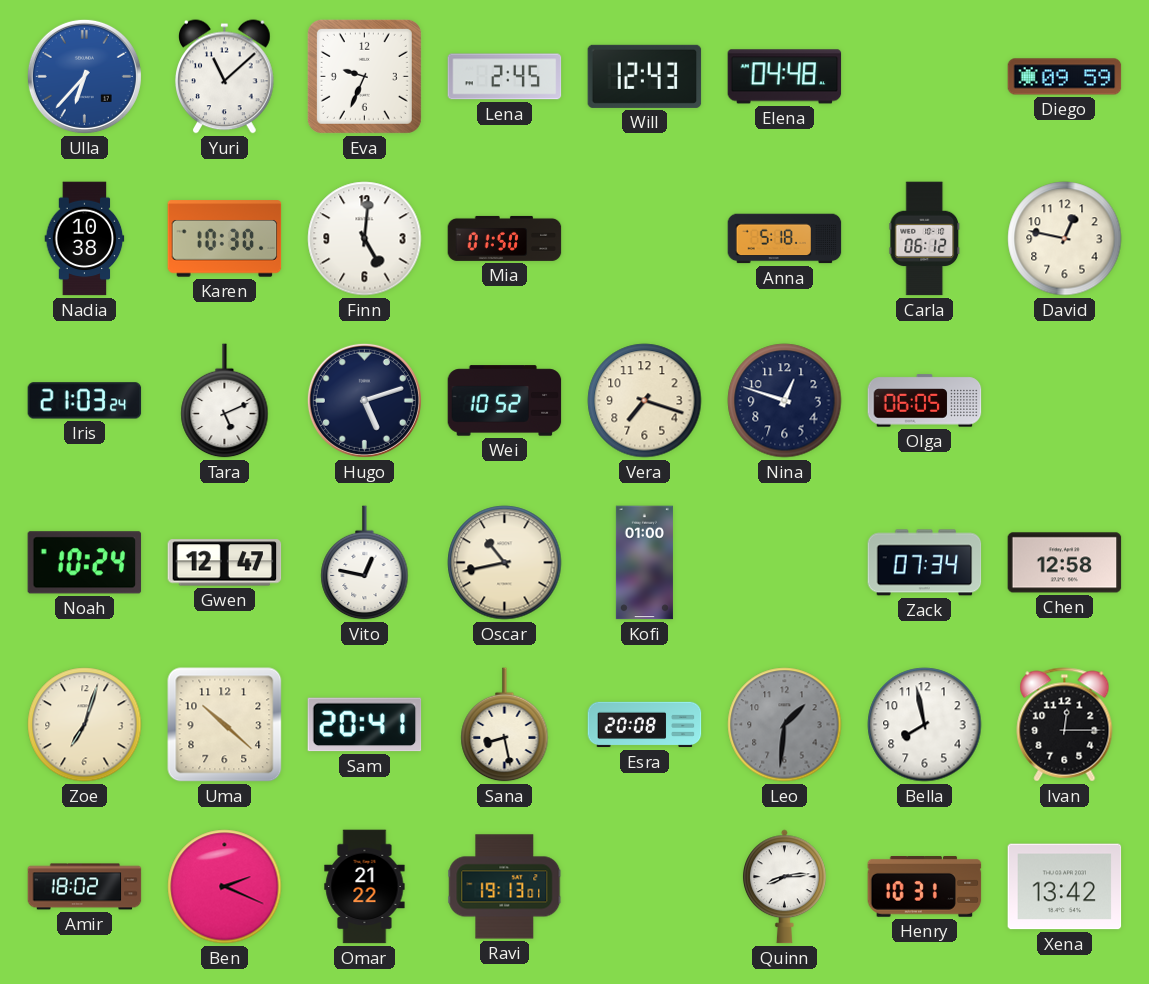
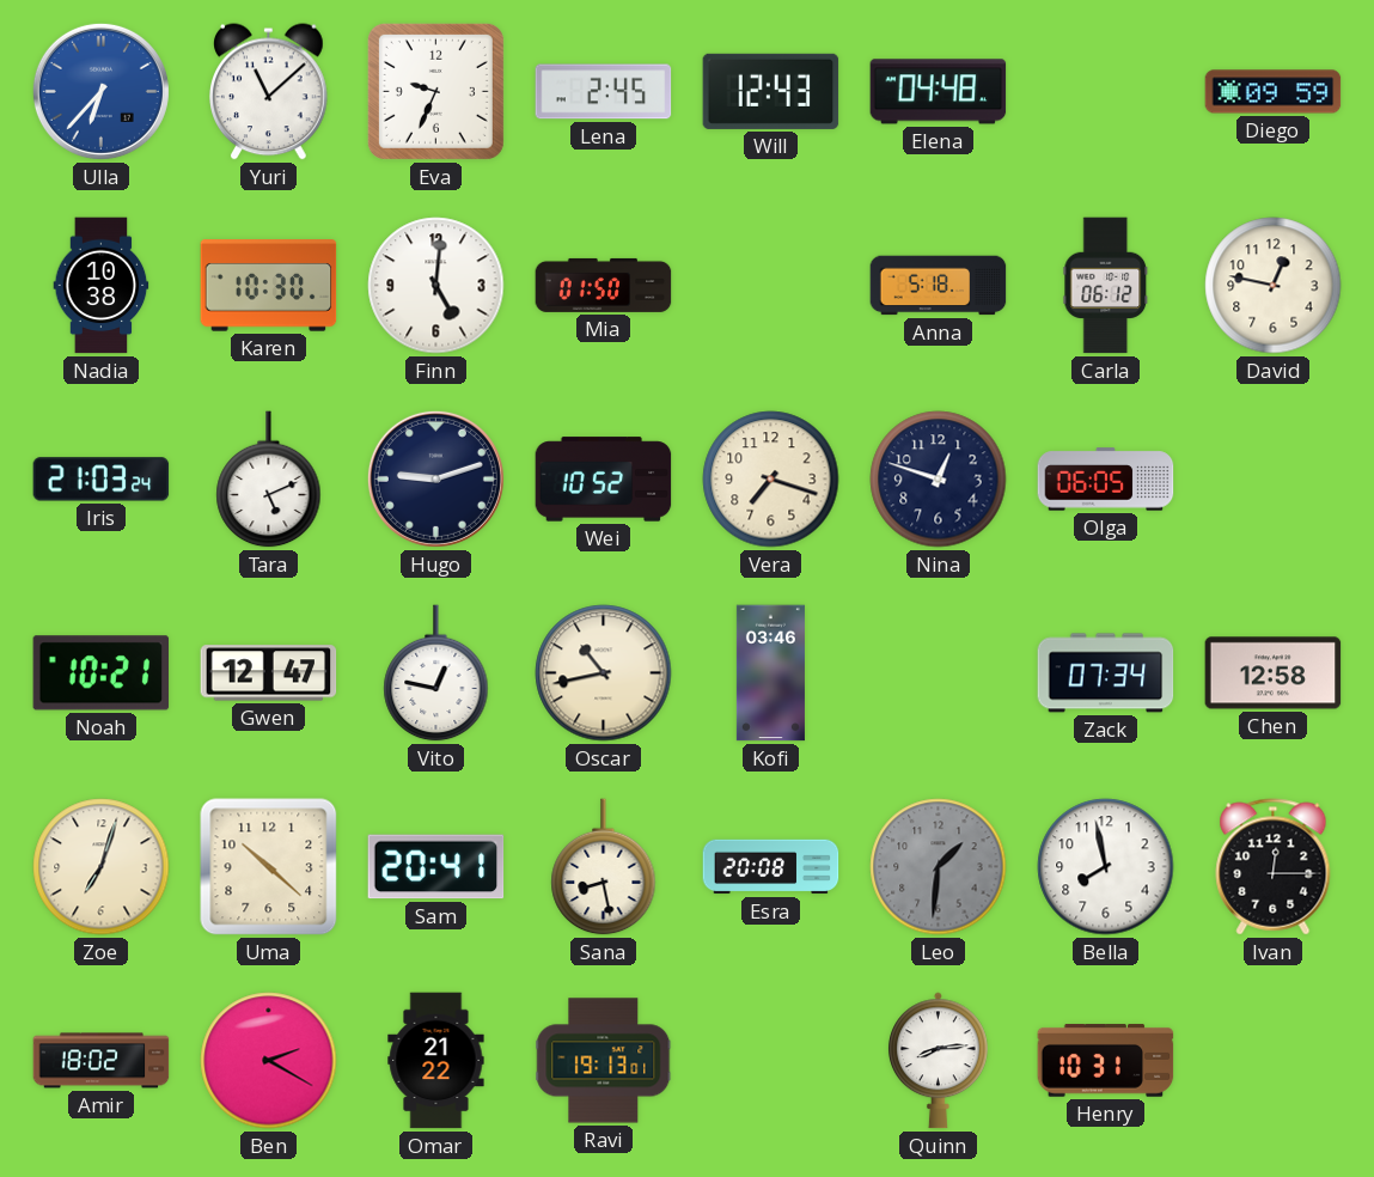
Hugo: 5:12 -> 9:12
Noah: 10:24 -> 10:21
Kofi: 01:00 -> 03:46
Ben: 2:19 -> 2:20
Xena: 13:42 -> none
